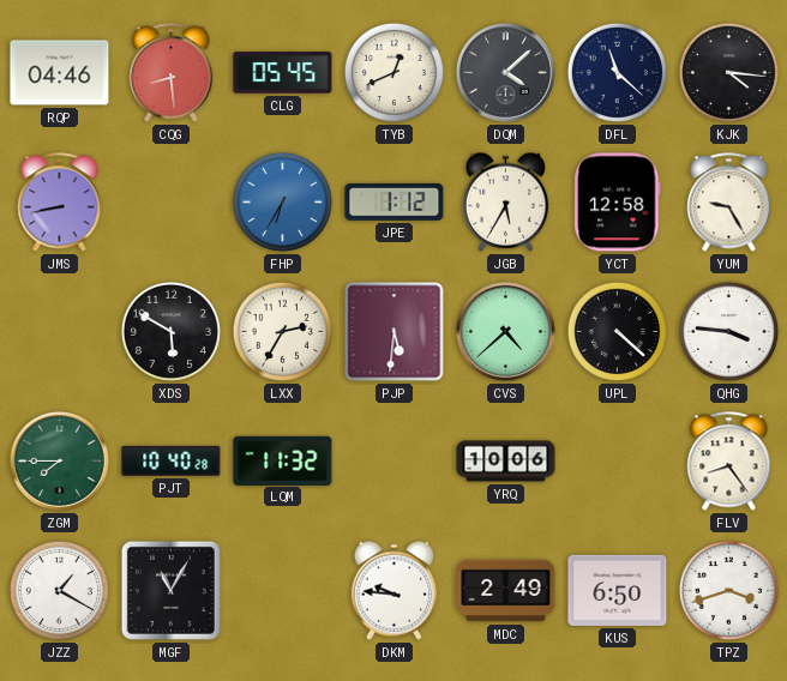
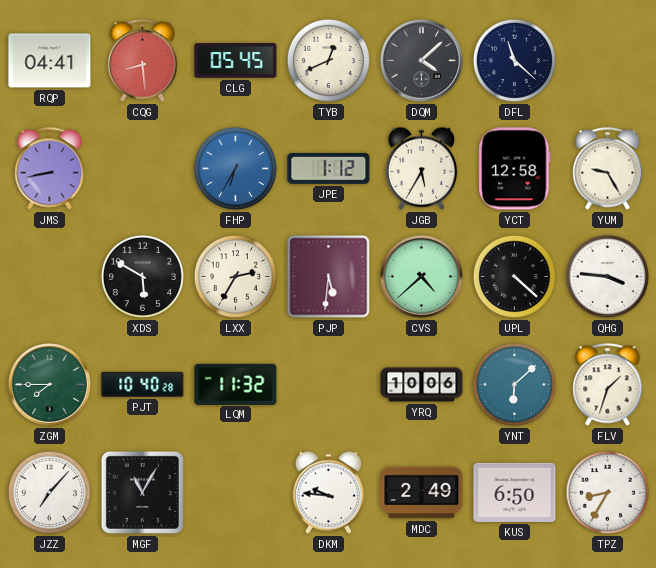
RQP: 04:46 -> 04:41
KJK: 4:16 -> none
YNT: none -> 6:08
FLV: 8:24 -> 1:33
JZZ: 1:20 -> 7:07
TPZ: 3:42 -> 8:35
